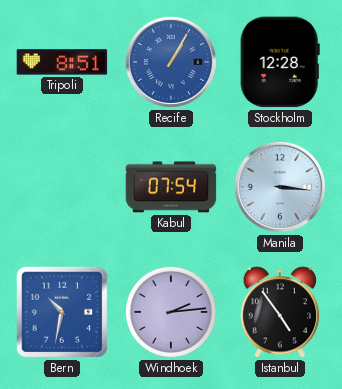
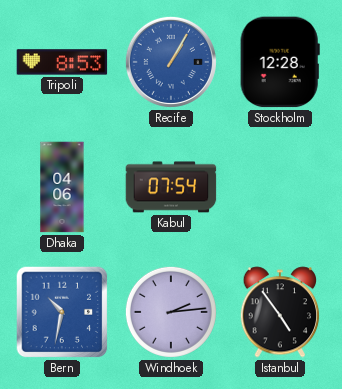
Tripoli: 8:51 -> 8:53
Dhaka: none -> 04:06
Manila: 3:16 -> none
